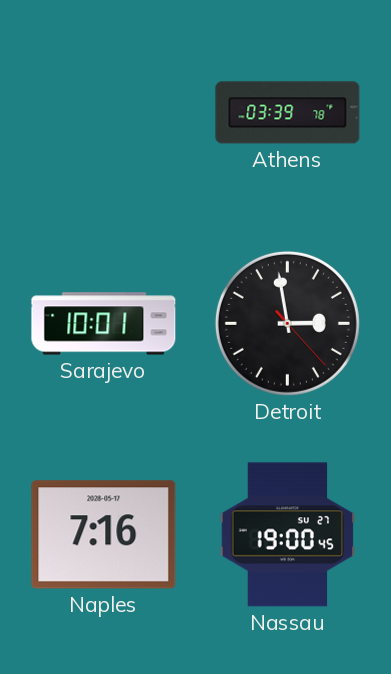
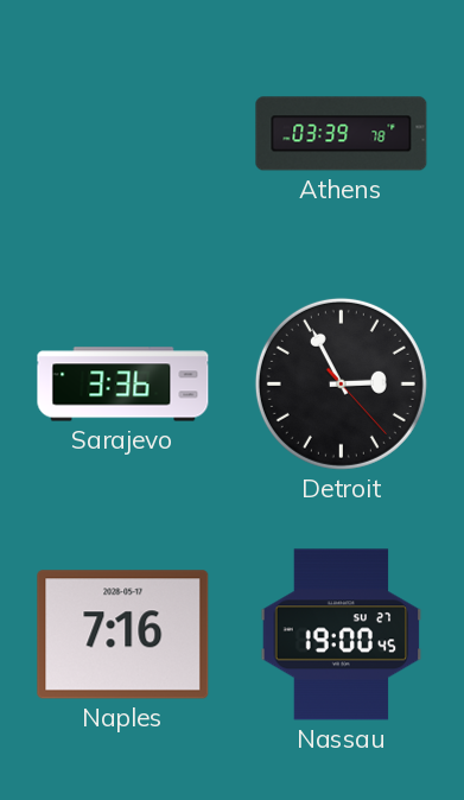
Sarajevo: 10:01 -> 3:36
Detroit: 2:58 -> 2:55
